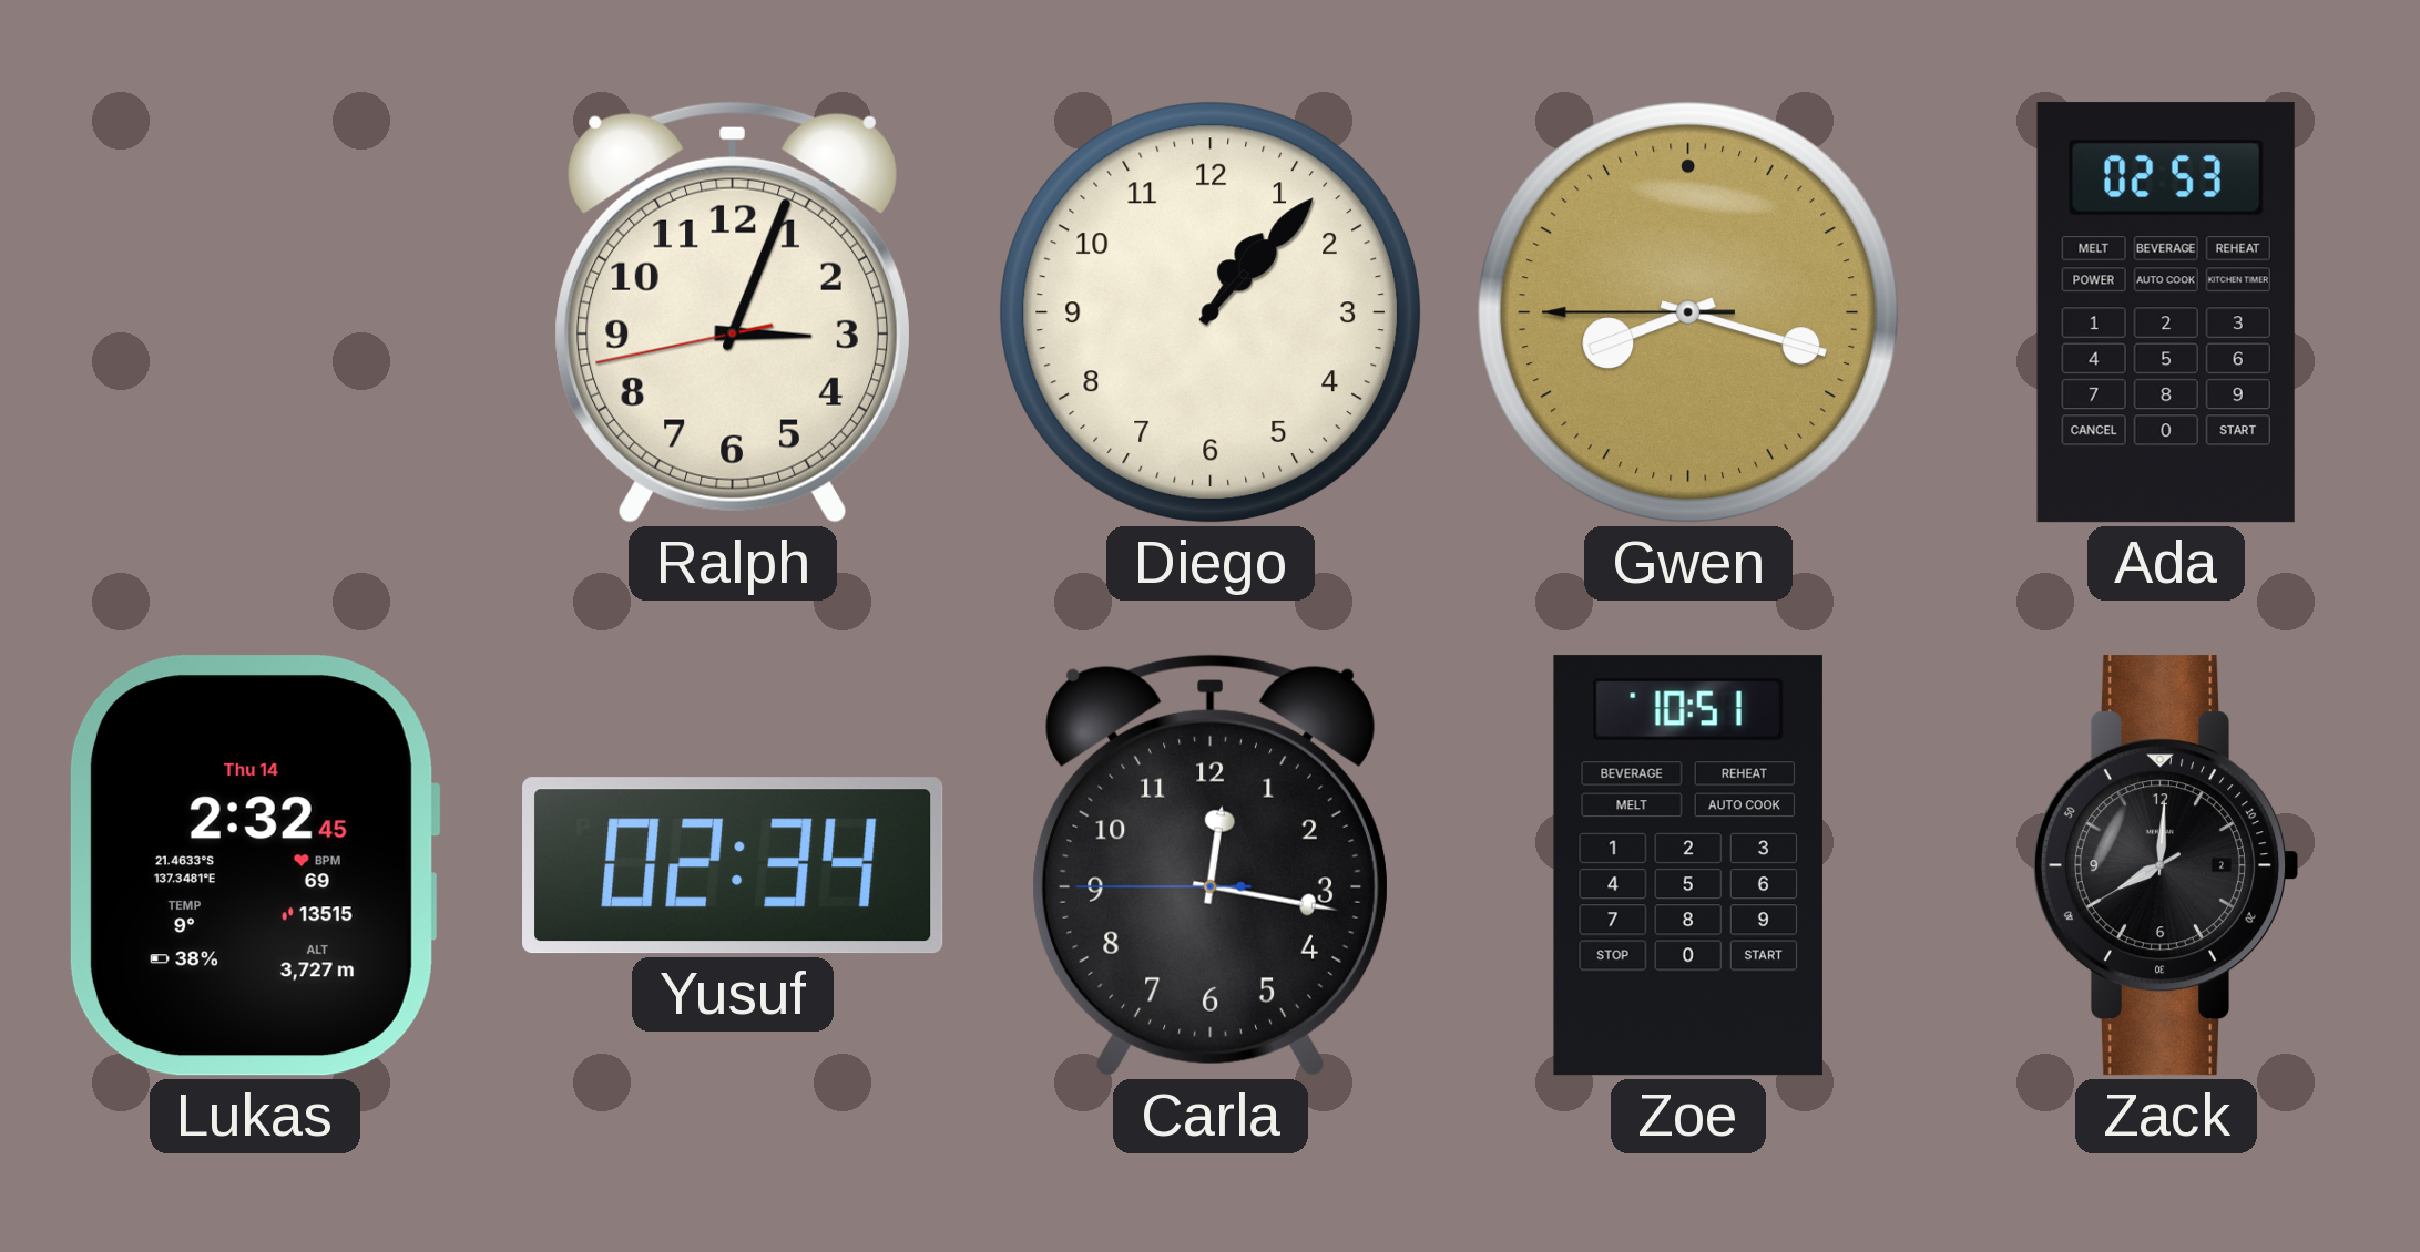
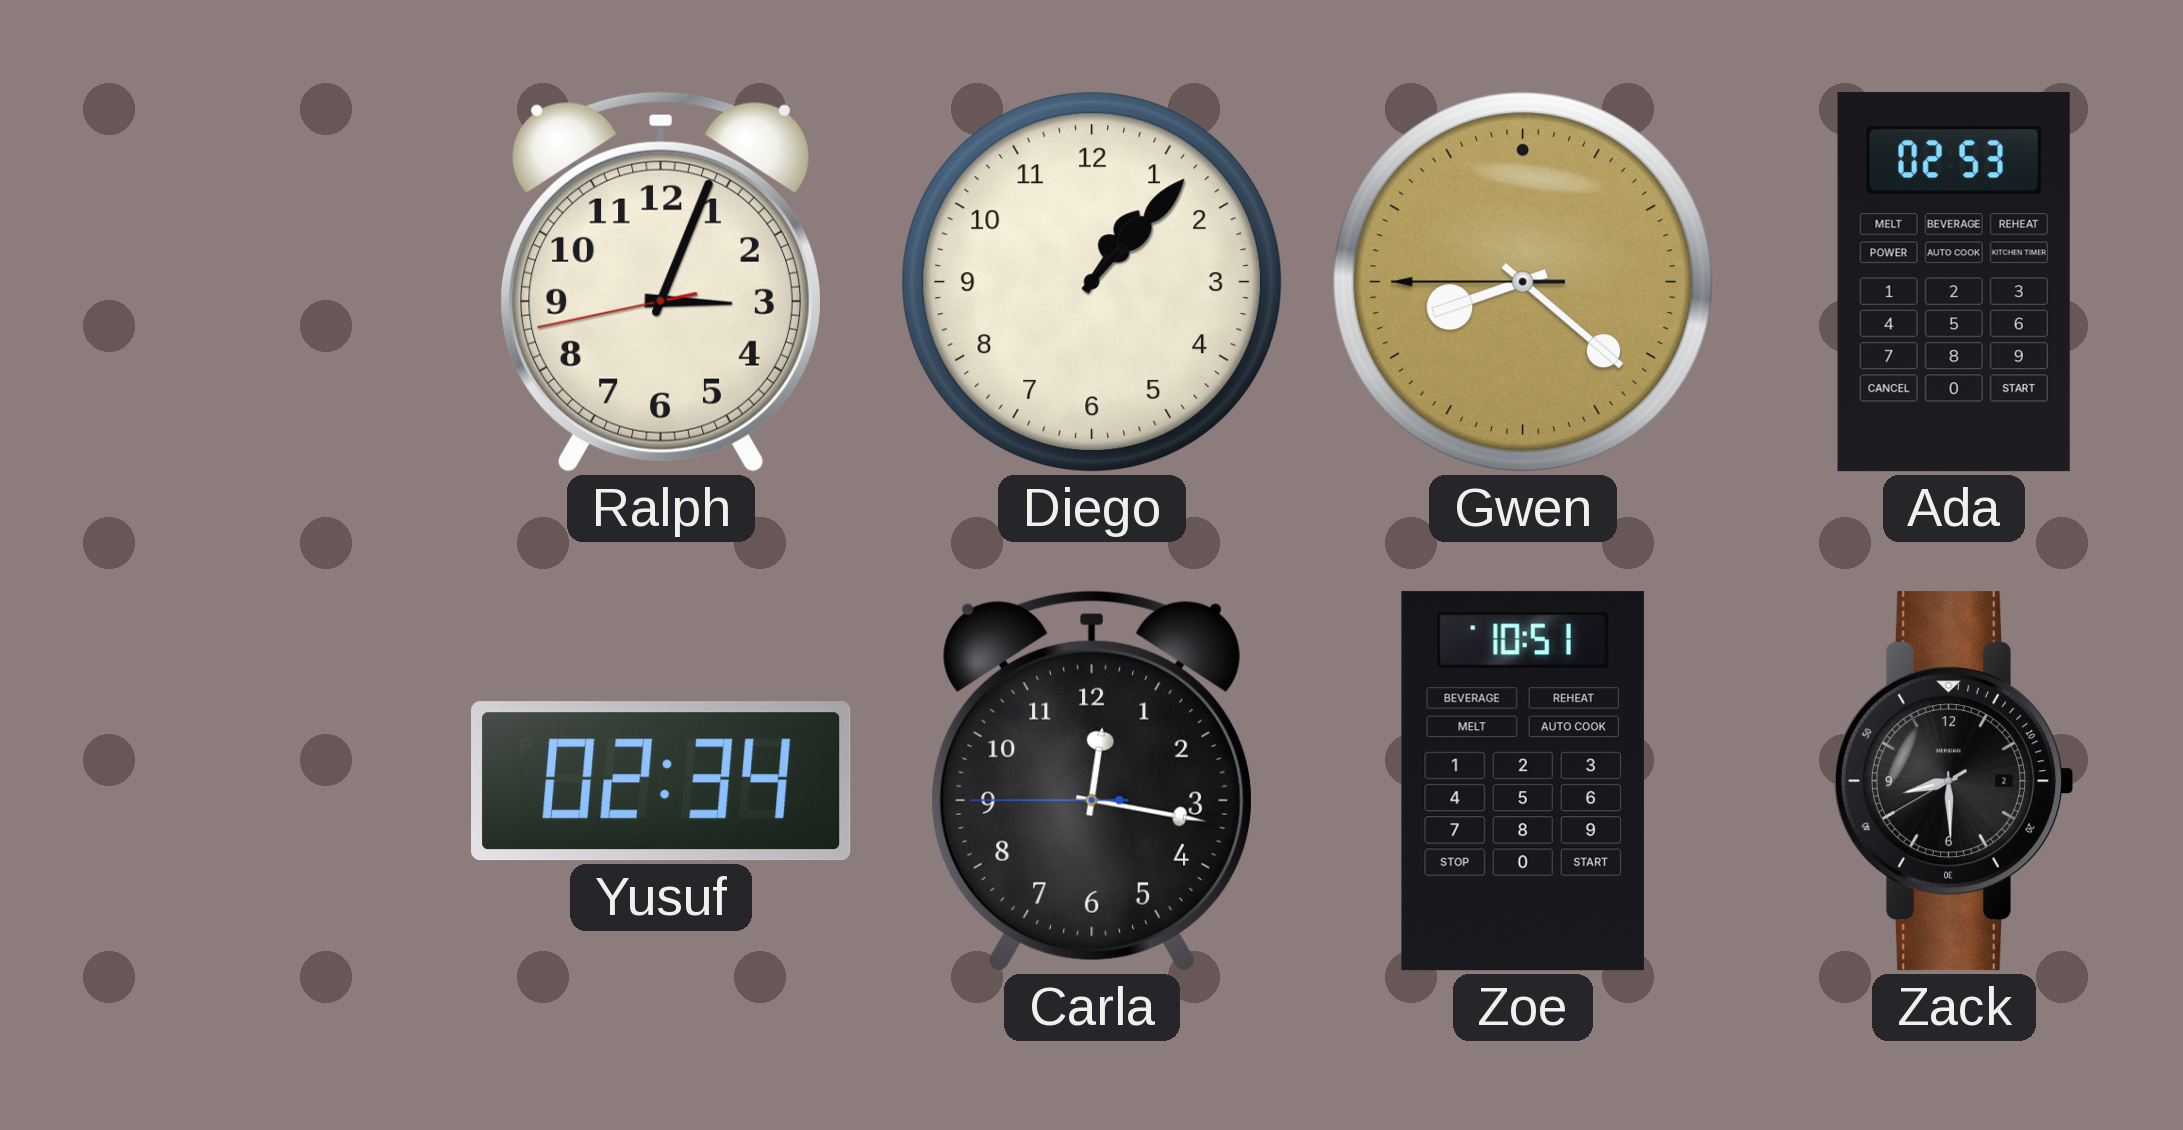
Gwen: 8:17 -> 8:21
Lukas: 2:32 -> none
Zack: 8:00 -> 8:29
